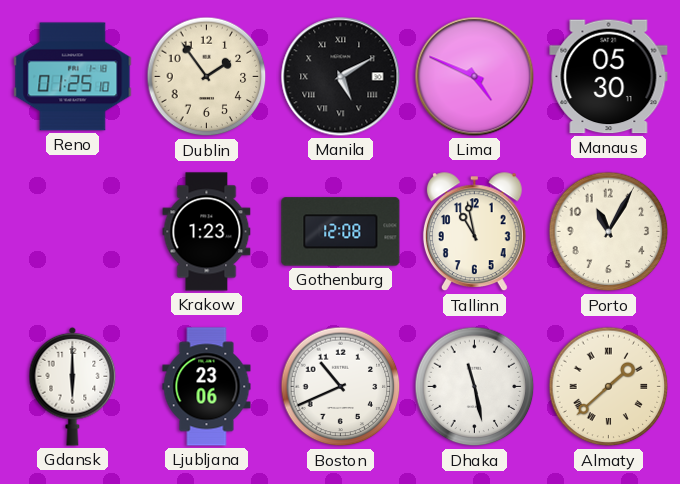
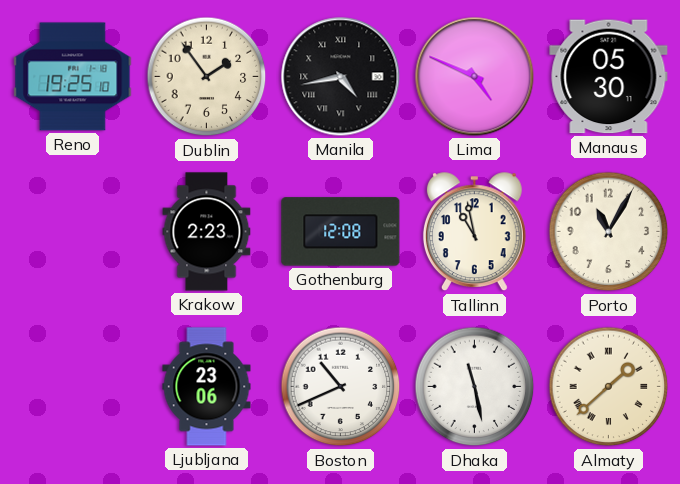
Reno: 01:25 -> 19:25
Manila: 5:10 -> 4:43
Krakow: 1:23 -> 2:23
Gdansk: 6:00 -> none
